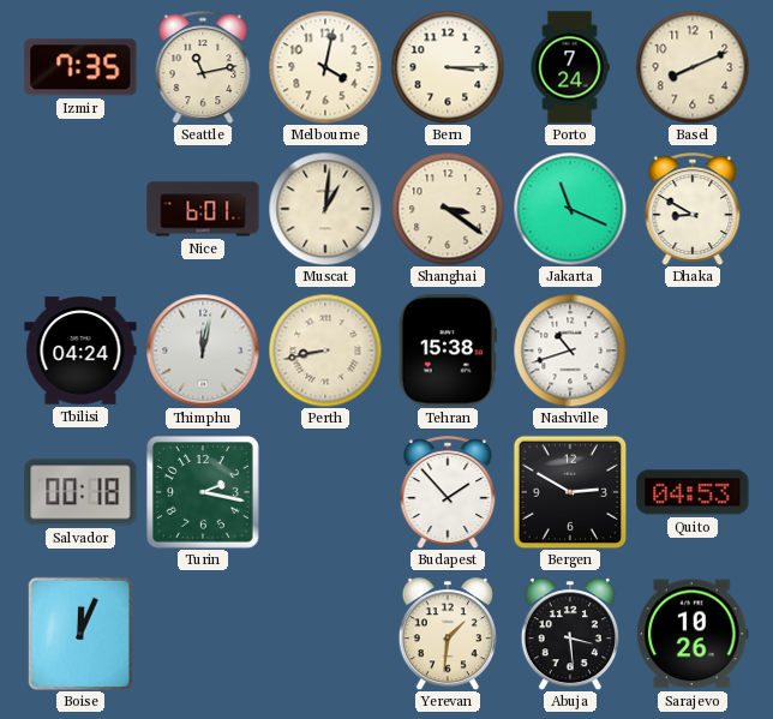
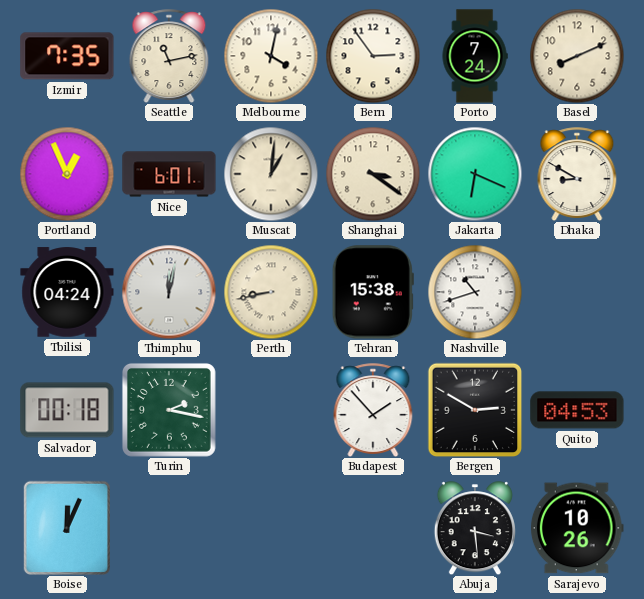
Bern: 3:15 -> 2:54
Portland: none -> 12:56
Jakarta: 11:19 -> 6:19
Yerevan: 1:31 -> none
